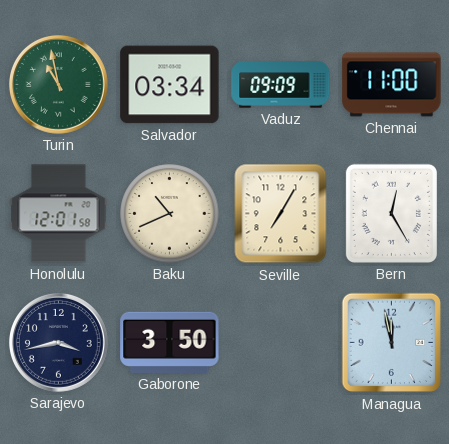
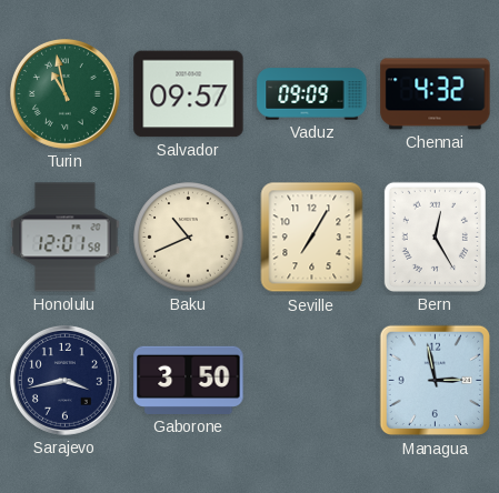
Salvador: 03:34 -> 09:57
Chennai: 11:00 -> 4:32
Managua: 11:58 -> 2:58
